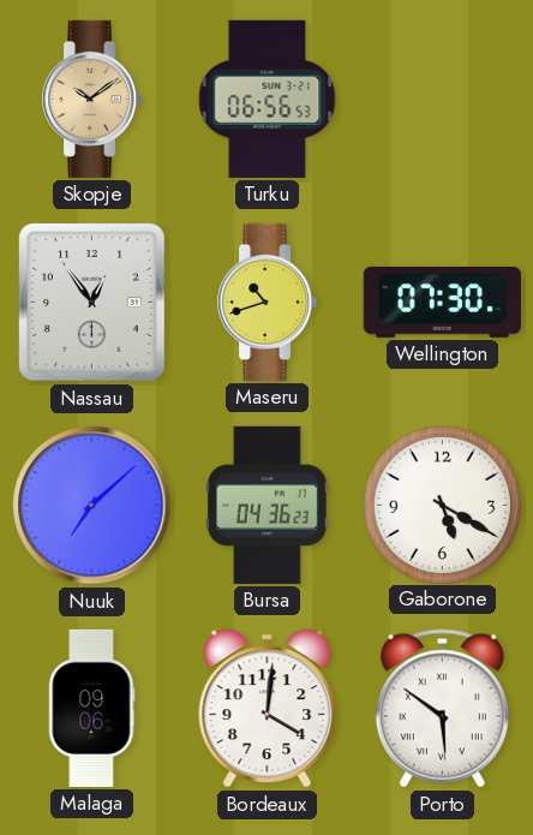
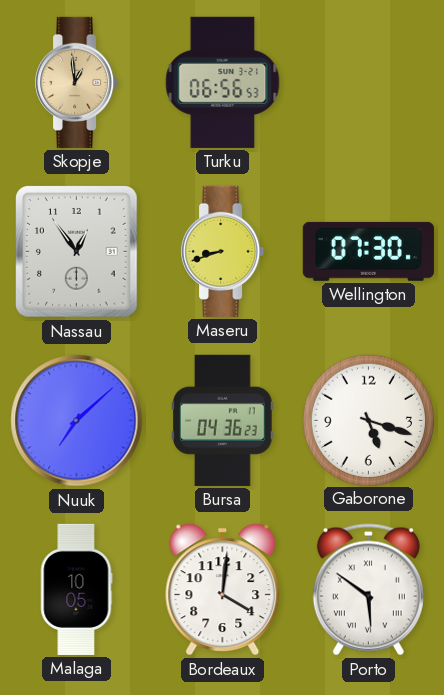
Skopje: 10:09 -> 12:59
Maseru: 10:42 -> 8:42
Gaborone: 5:20 -> 5:18
Malaga: 09:06 -> 10:05
